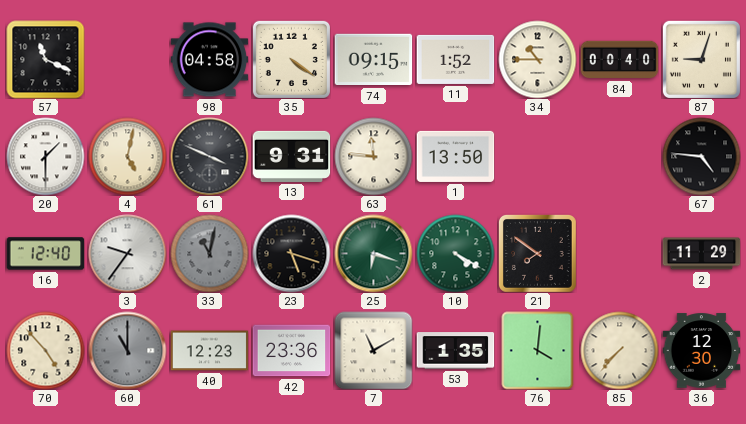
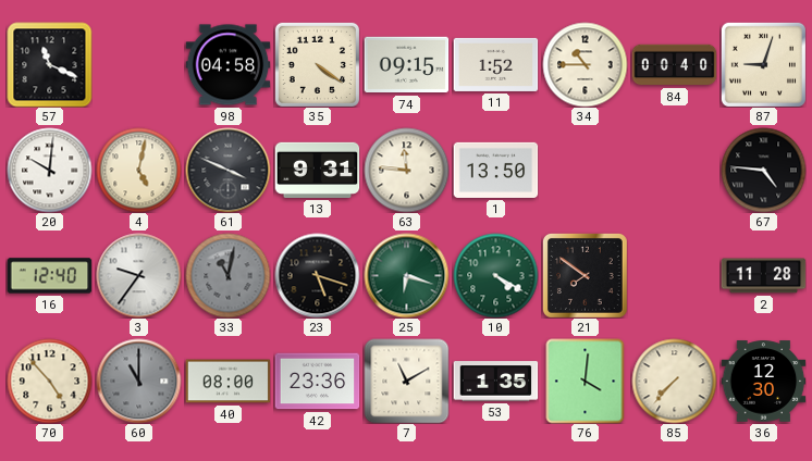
20: 1:30 -> 10:01
2: 11:29 -> 11:28
40: 12:23 -> 08:00
